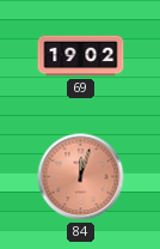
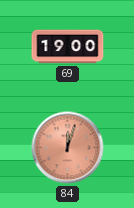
69: 19:02 -> 19:00
